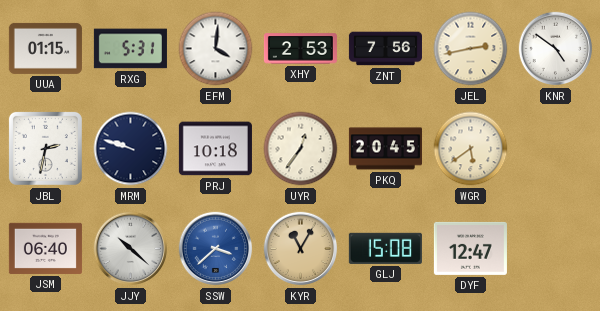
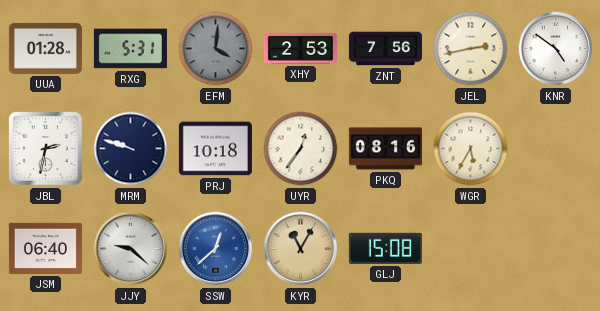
UUA: 01:15 -> 01:28
EFM dial: white -> grey
PKQ: 20:45 -> 08:16
WGR: 5:39 -> 5:35
JJY: 10:22 -> 9:22
SSW: 3:38 -> 12:38
DYF: 12:47 -> none
